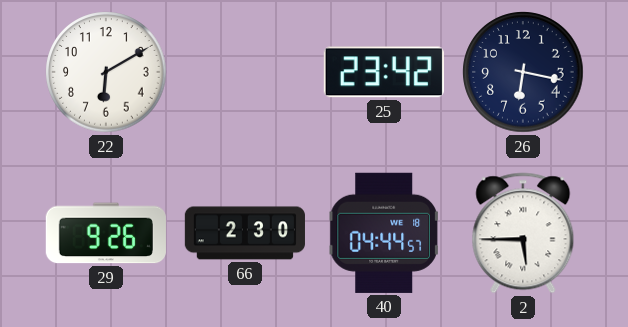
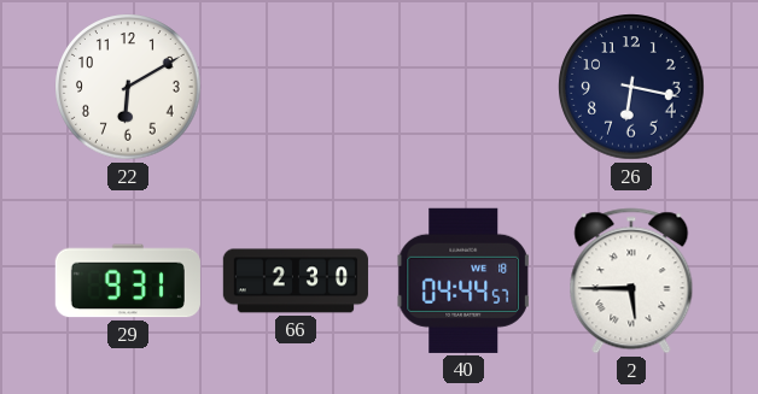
25: 23:42 -> none
29: 9:26 -> 9:31
